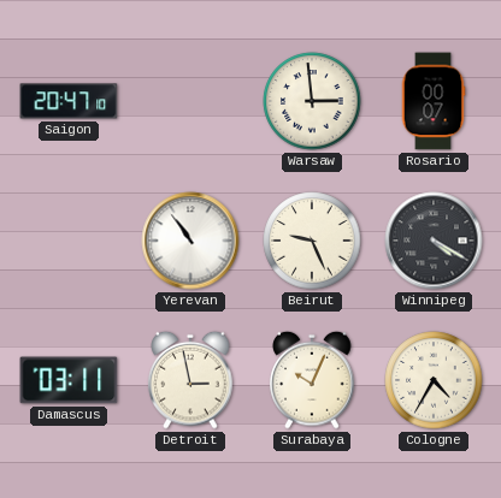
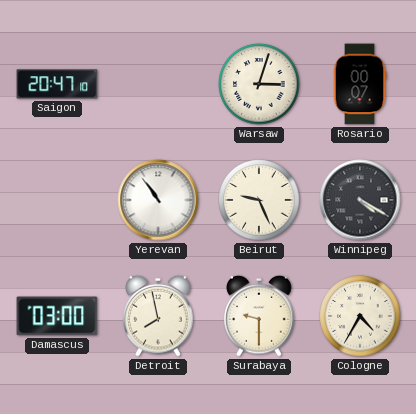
Warsaw: 2:59 -> 3:03
Damascus: 03:11 -> 03:00
Detroit: 2:58 -> 7:58
Surabaya: 10:04 -> 9:30
